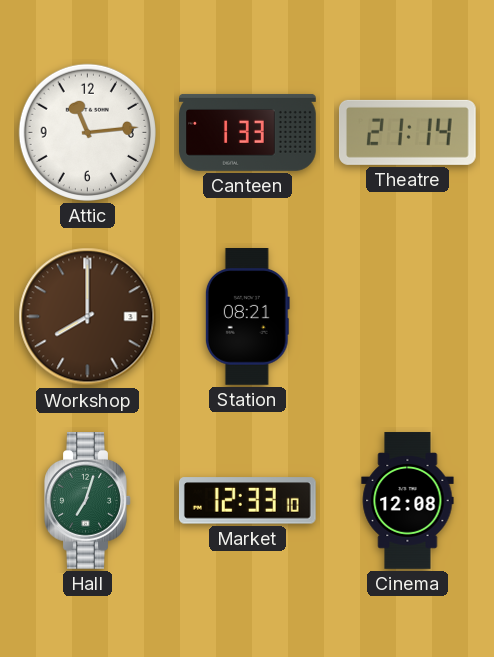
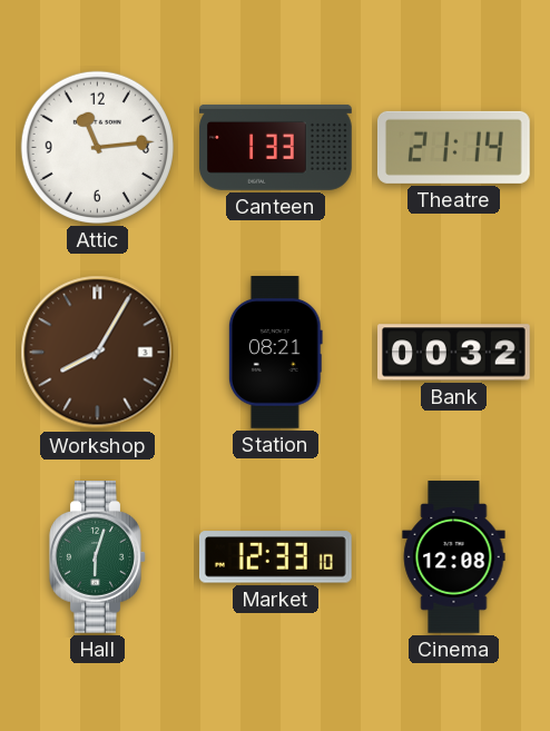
Workshop: 8:00 -> 8:05
Bank: none -> 00:32
Hall: 7:03 -> 6:03
